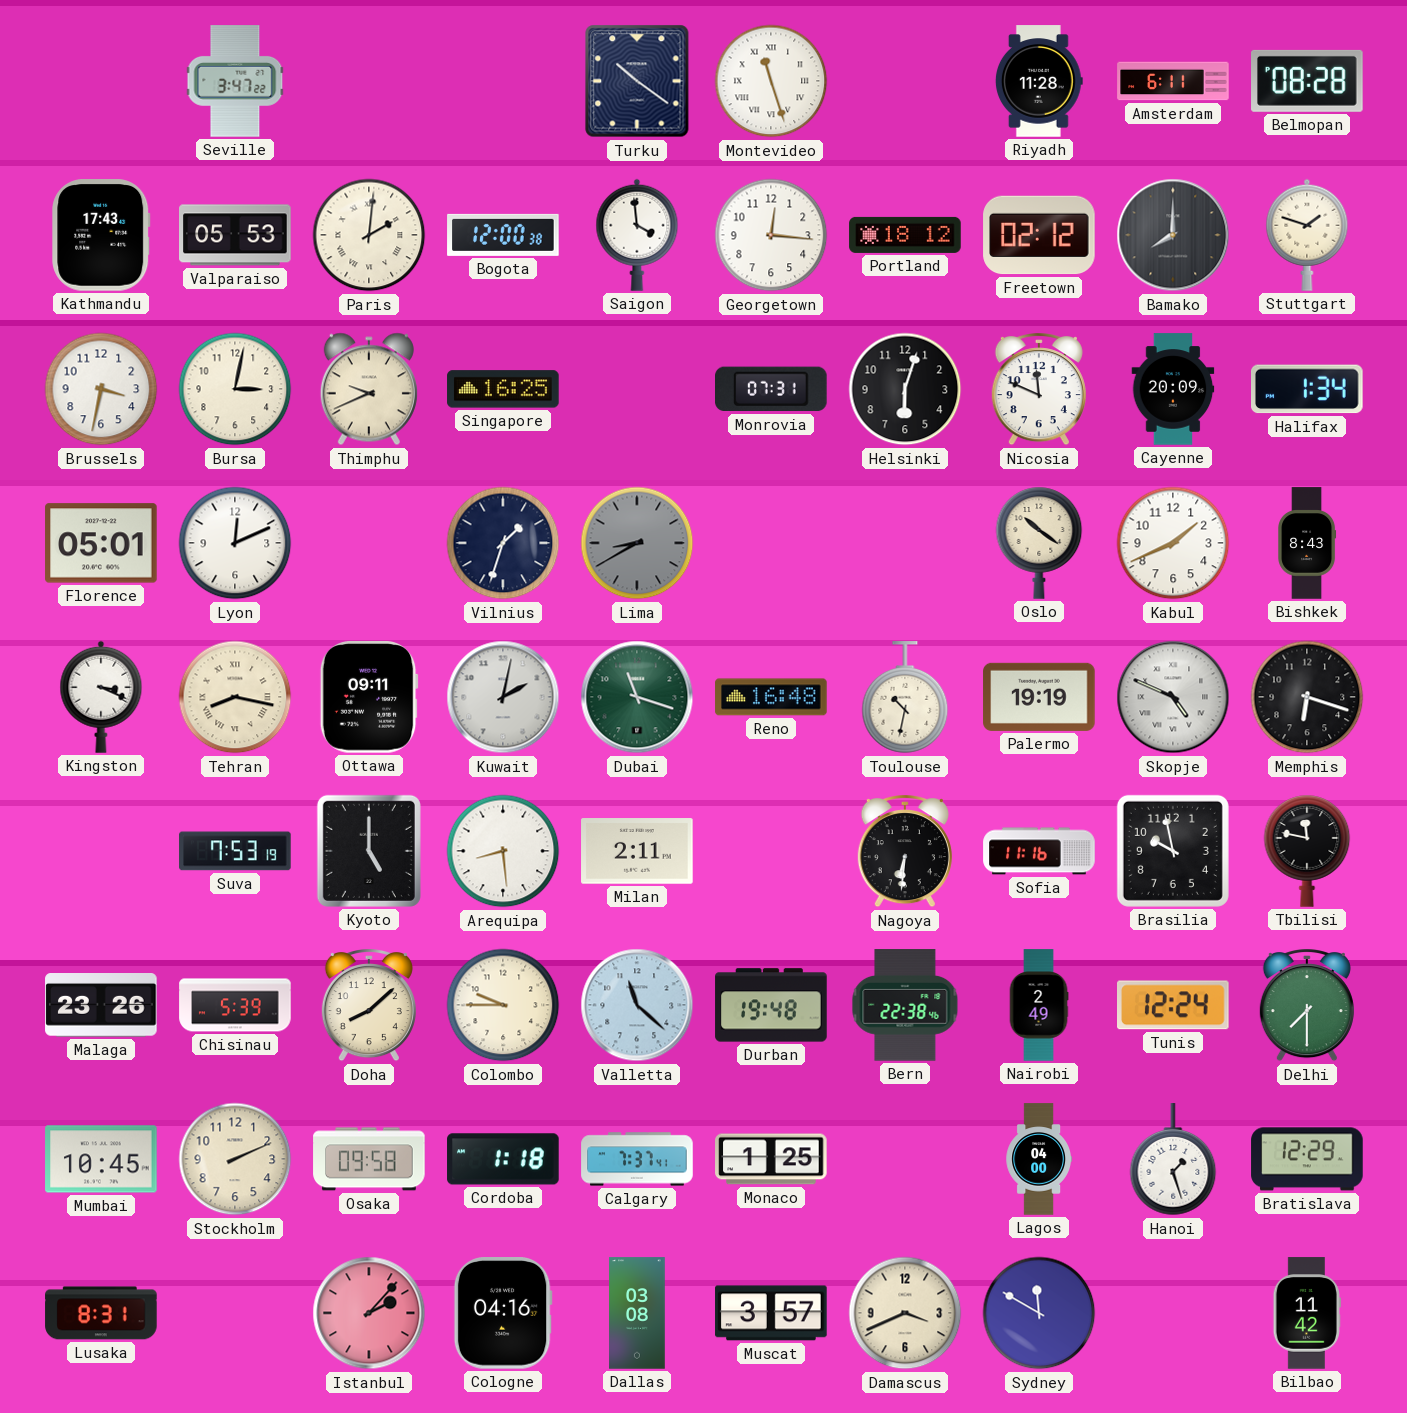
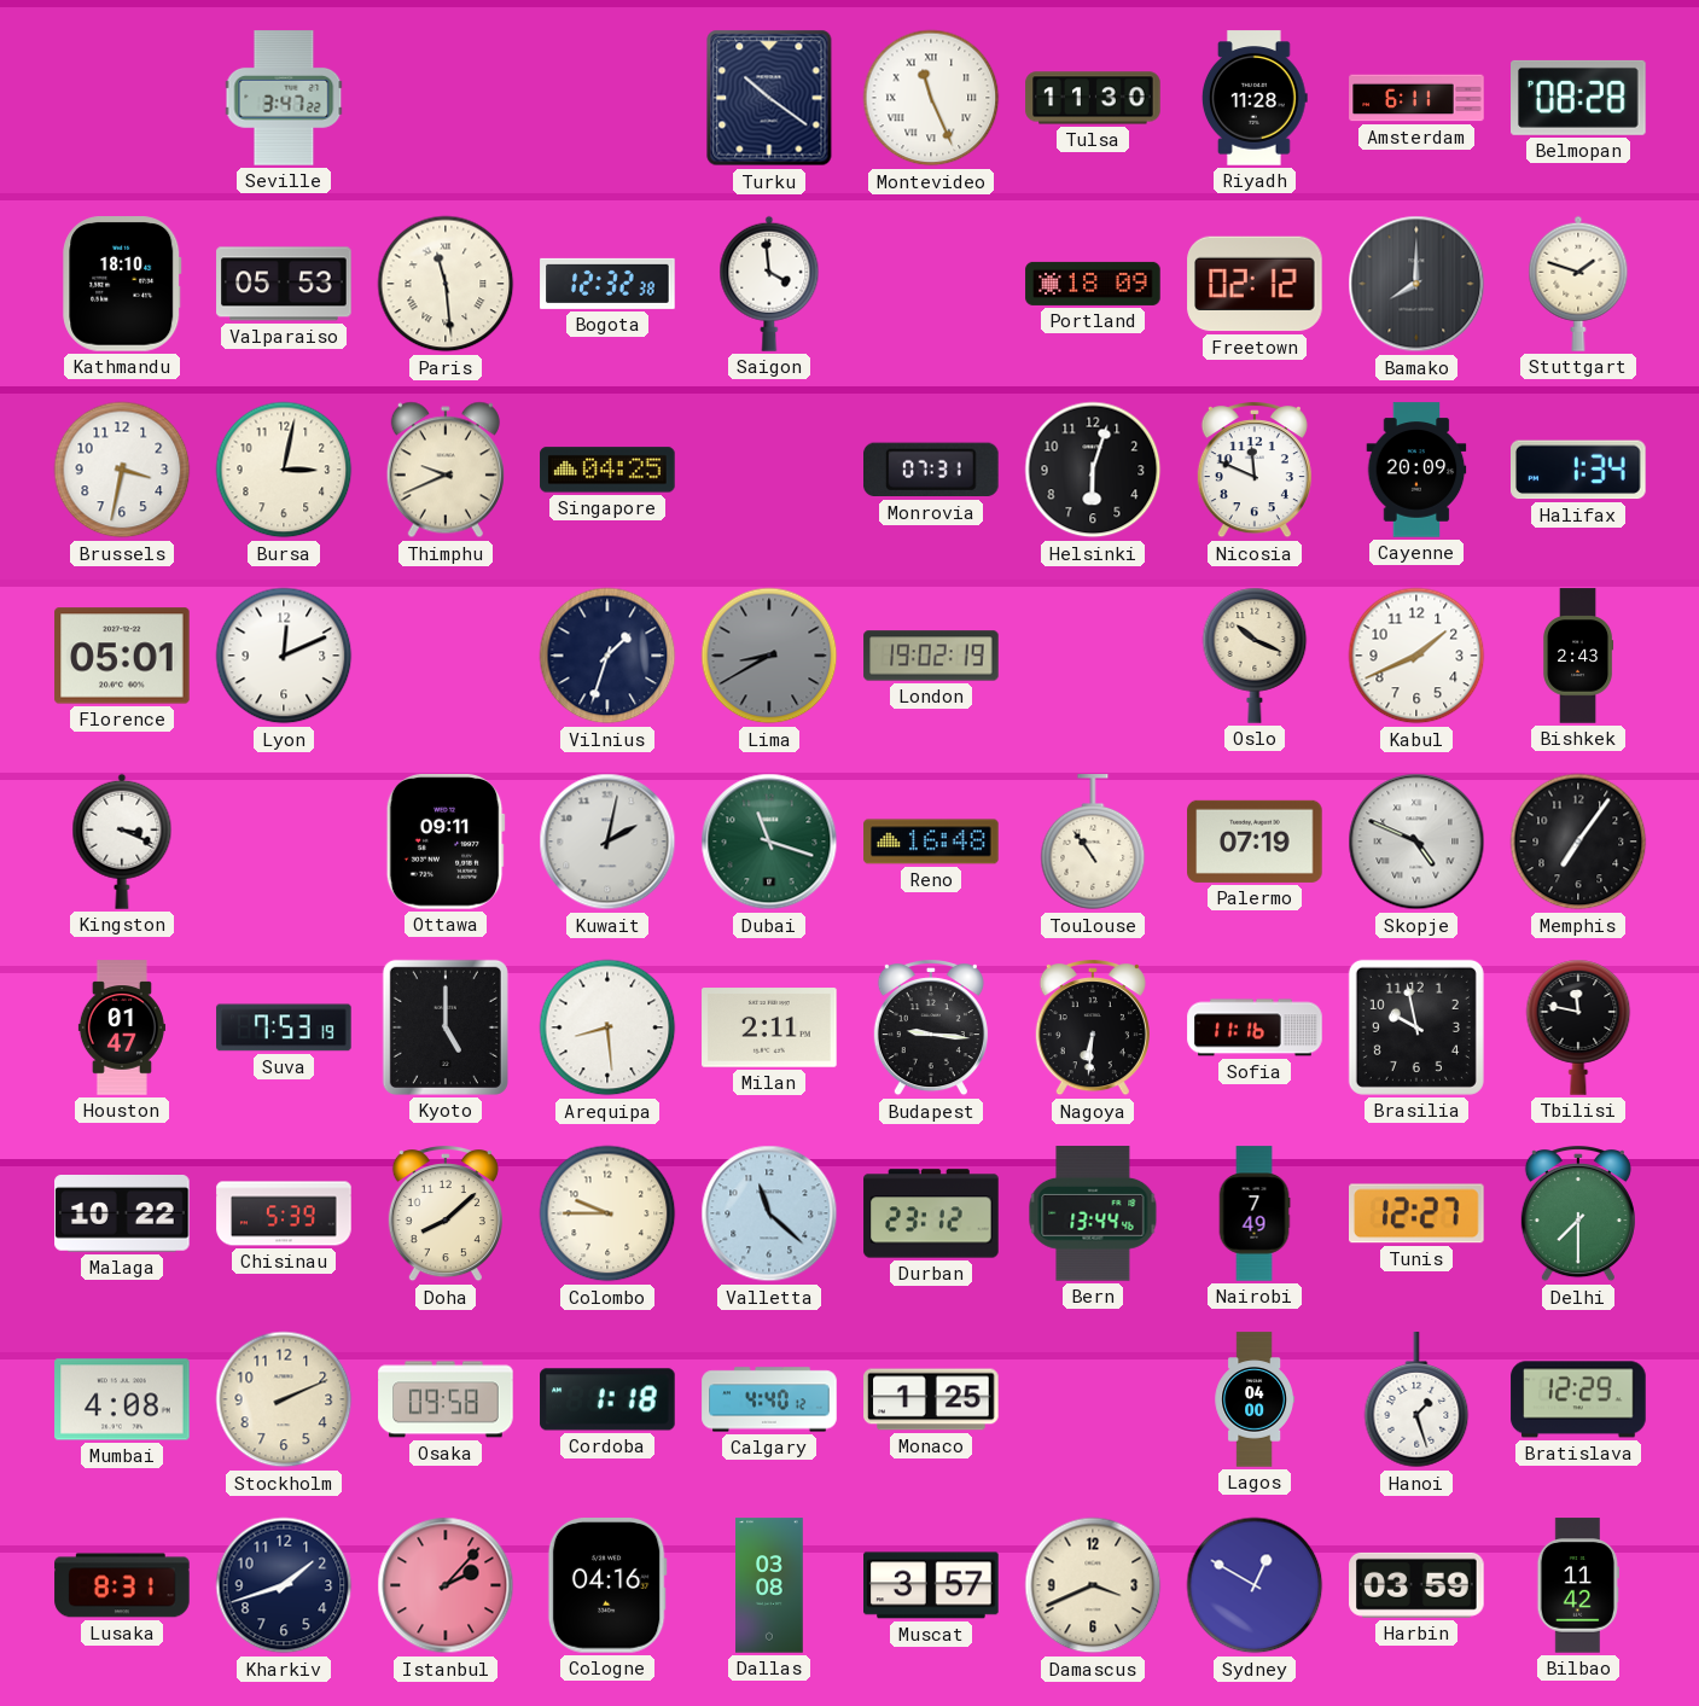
Montevideo: 11:27 -> 11:26
Tulsa: none -> 11:30
Kathmandu: 17:43 -> 18:10
Paris: 2:01 -> 11:29
Bogota: 12:00 -> 12:32
Georgetown: 12:16 -> none
Portland: 18:12 -> 18:09
Singapore: 16:25 -> 04:25
London: none -> 19:02
Oslo: 10:21 -> 10:19
Bishkek: 8:43 -> 2:43
Tehran: 8:17 -> none
Toulouse: 10:32 -> 10:54
Palermo: 19:19 -> 07:19
Memphis: 6:18 -> 7:06
Houston: none -> 01:47
Budapest: none -> 9:16
Malaga: 23:26 -> 10:22
Durban: 19:48 -> 23:12
Bern: 22:38 -> 13:44
Nairobi: 2:49 -> 7:49
Tunis: 12:24 -> 12:27
Mumbai: 10:45 -> 4:08
Calgary: 7:37 -> 4:40
Kharkiv: none -> 1:42
Sydney: 11:50 -> 12:50
Harbin: none -> 03:59
